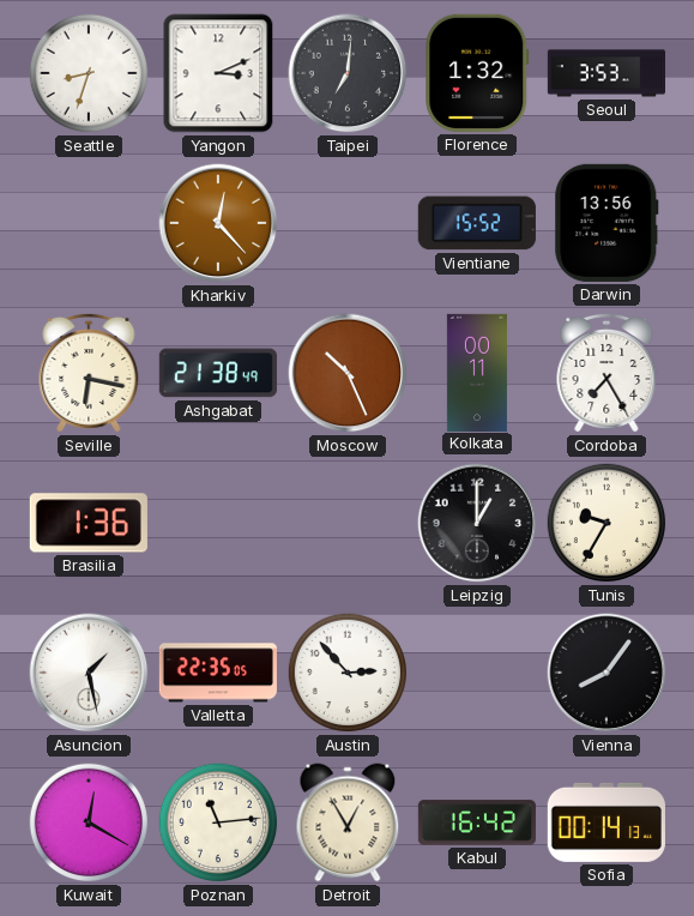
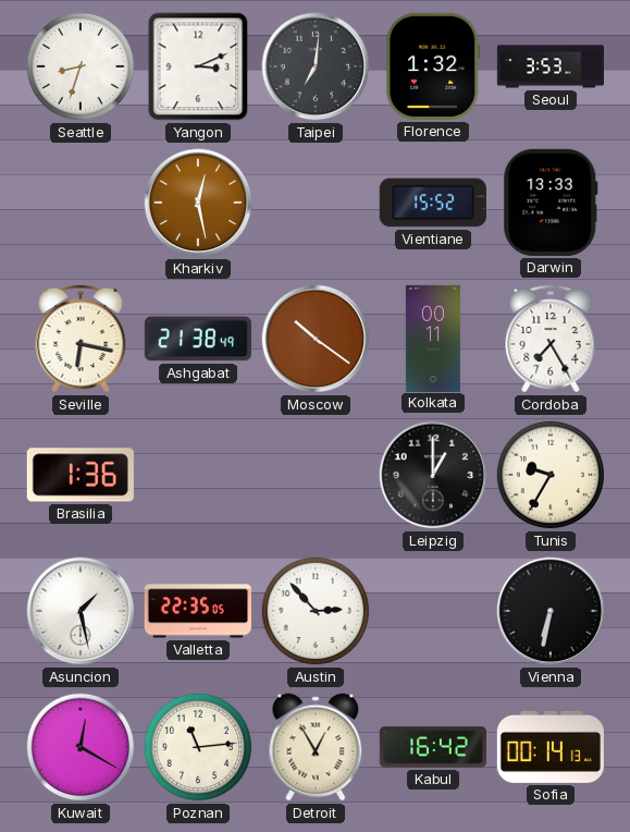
Kharkiv: 12:23 -> 12:28
Darwin: 13:56 -> 13:33
Moscow: 10:26 -> 10:21
Vienna: 8:06 -> 6:32
